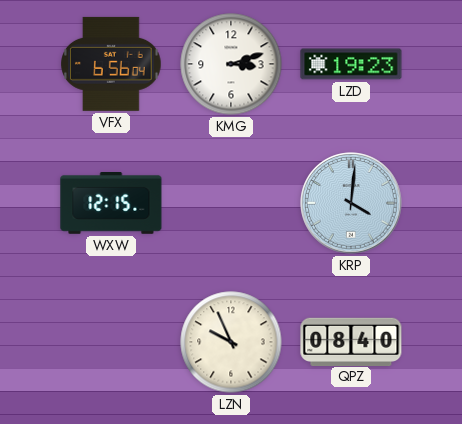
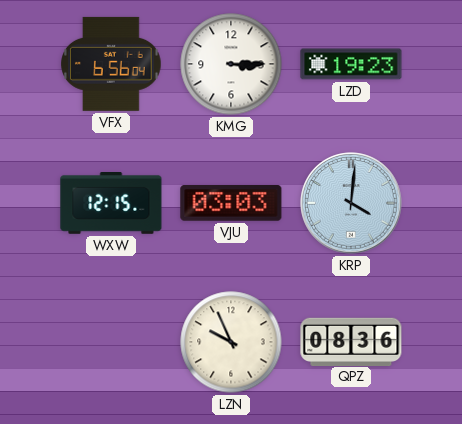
KMG: 3:12 -> 3:15
VJU: none -> 03:03
QPZ: 08:40 -> 08:36
